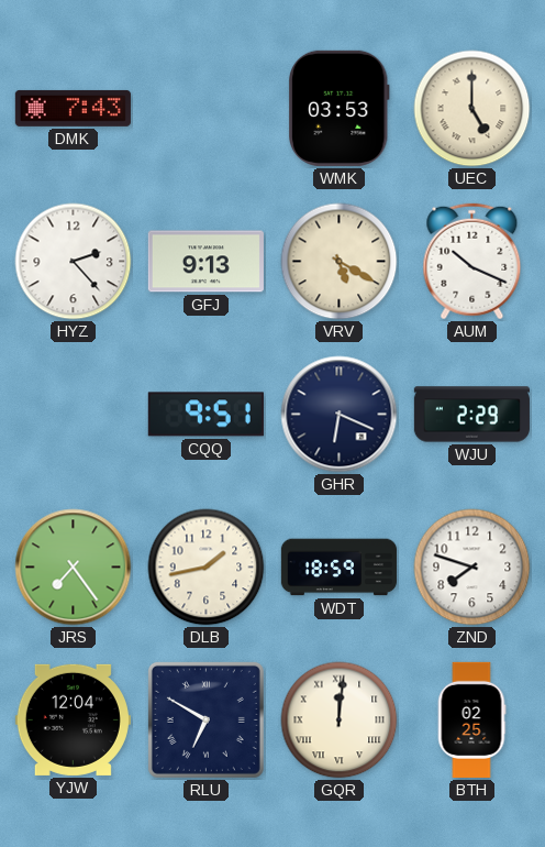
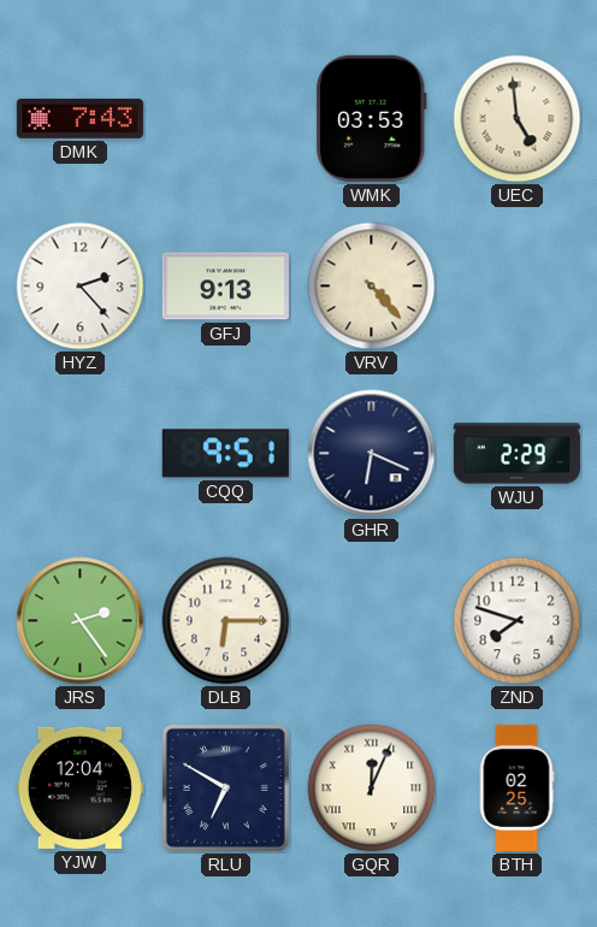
UEC: 5:00 -> 4:59
VRV: 5:20 -> 4:23
AUM: 10:19 -> none
JRS: 7:24 -> 2:24
DLB: 1:43 -> 6:15
WDT: 18:59 -> none
GQR: 12:01 -> 12:04
